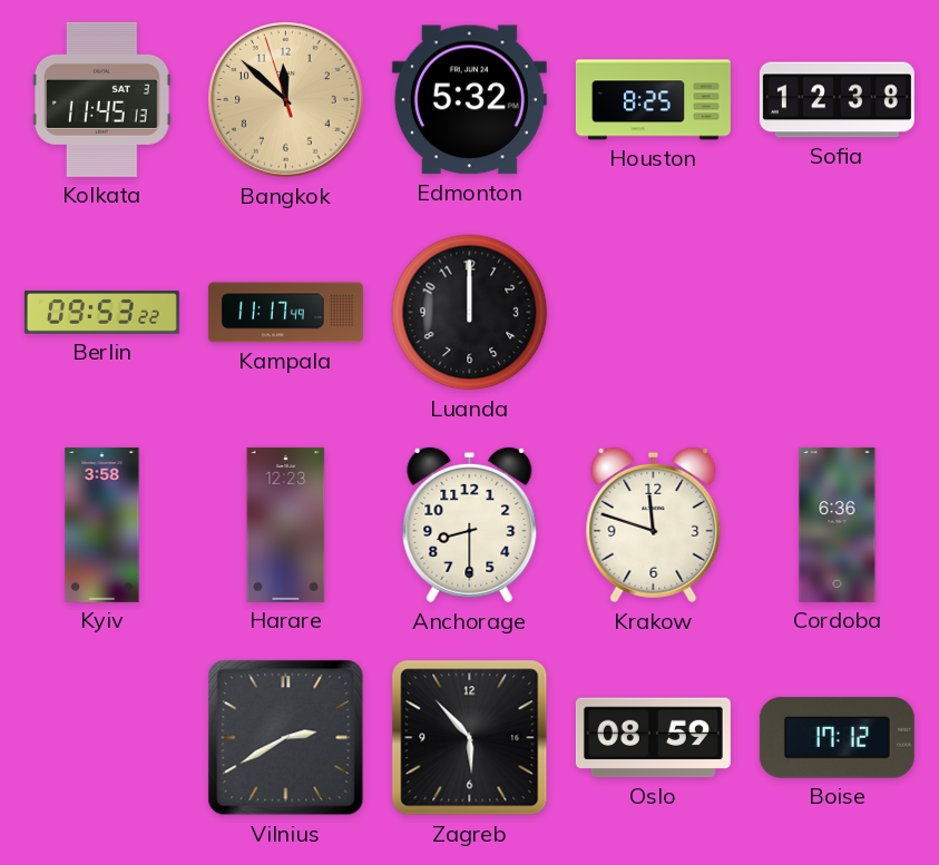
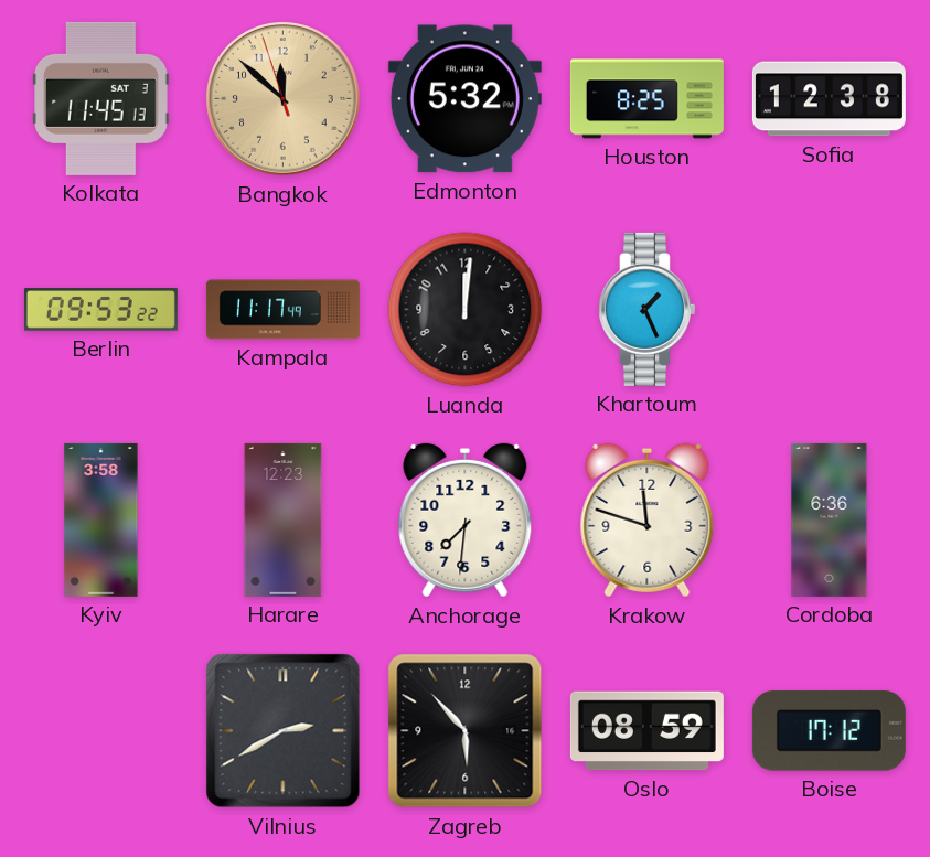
Luanda: 12:00 -> 12:01
Khartoum: none -> 1:26
Anchorage: 8:30 -> 7:31
